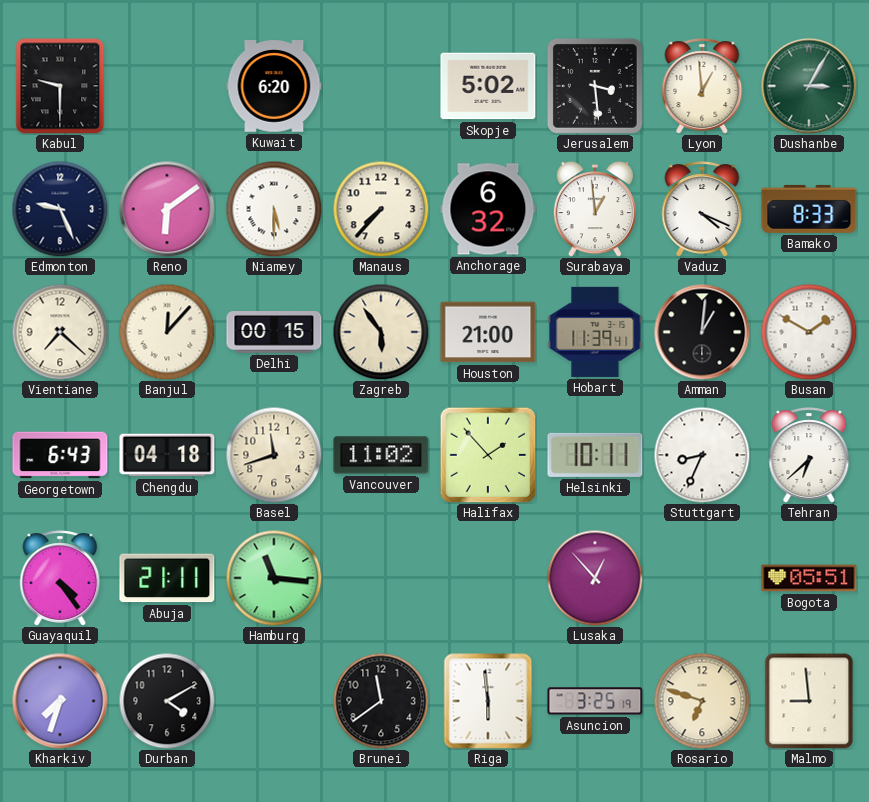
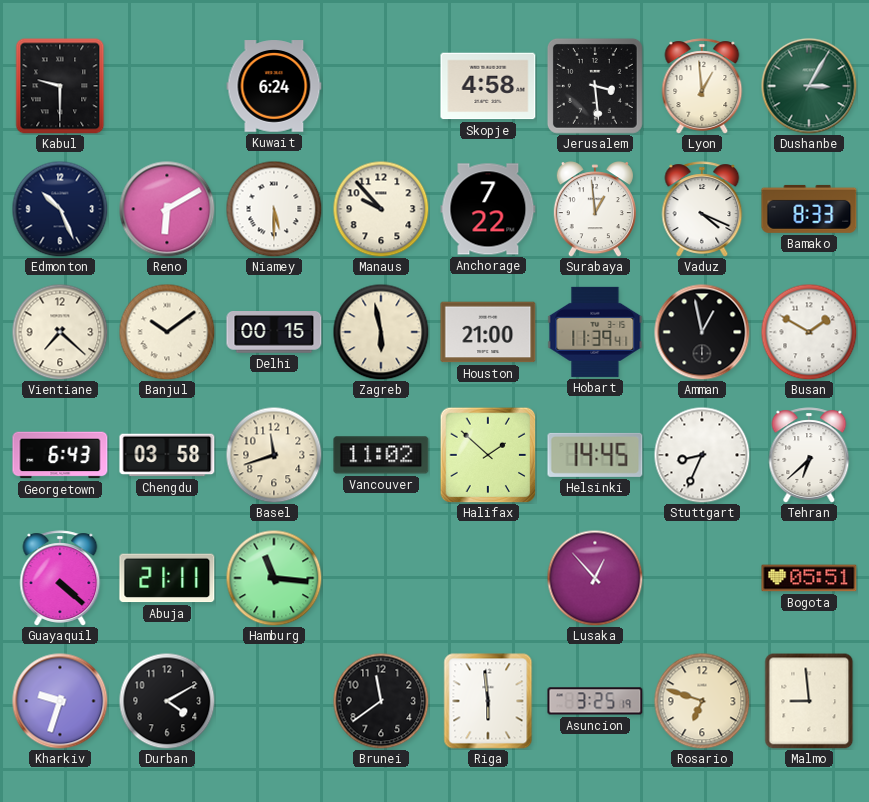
Kuwait: 6:20 -> 6:24
Skopje: 5:02 -> 4:58
Edmonton: 9:26 -> 10:26
Reno: 6:09 -> 6:10
Manaus: 7:37 -> 9:53
Anchorage: 6:32 -> 7:22
Banjul: 12:07 -> 10:09
Zagreb: 5:54 -> 5:58
Amman: 1:01 -> 12:58
Chengdu: 04:18 -> 03:58
Halifax: 1:53 -> 1:52
Helsinki: 10:11 -> 14:45
Guayaquil: 4:24 -> 4:22
Kharkiv: 7:33 -> 9:33
